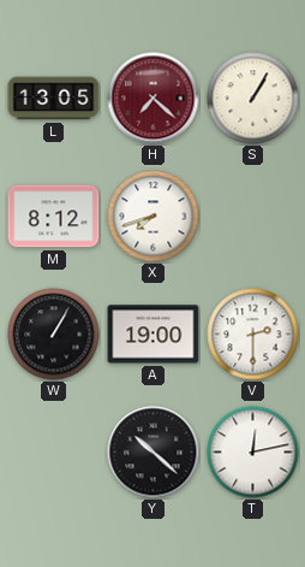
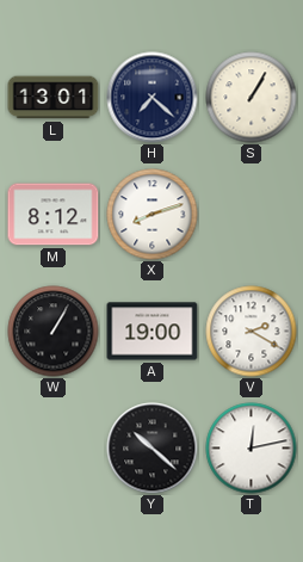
L: 13:05 -> 13:01
H dial: burgundy -> navy
X: 7:42 -> 8:12
V: 2:30 -> 2:20
